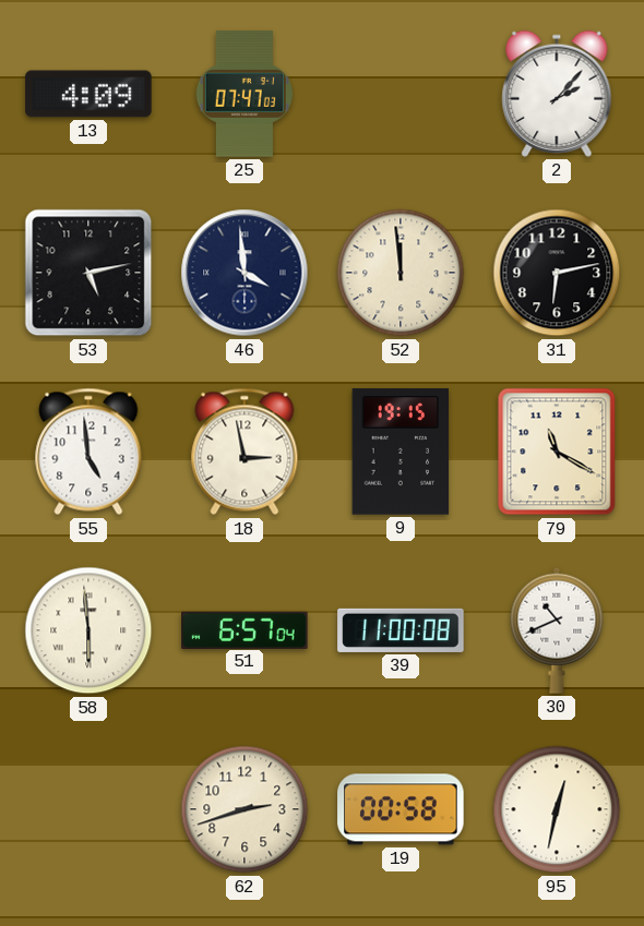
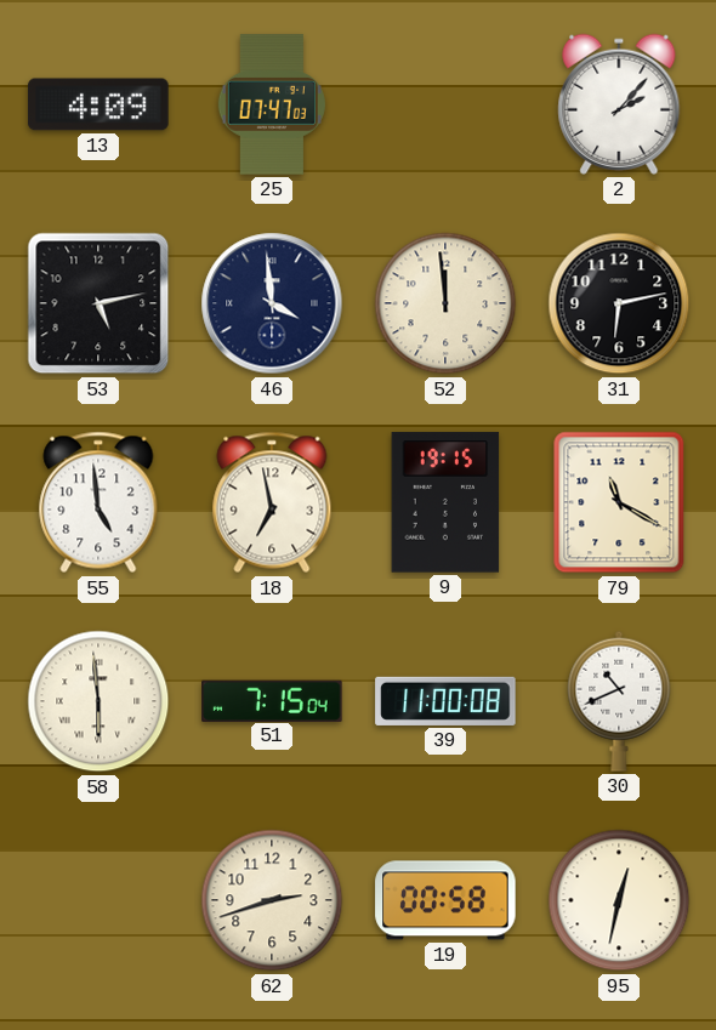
18: 2:58 -> 6:58
51: 6:57 -> 7:15
